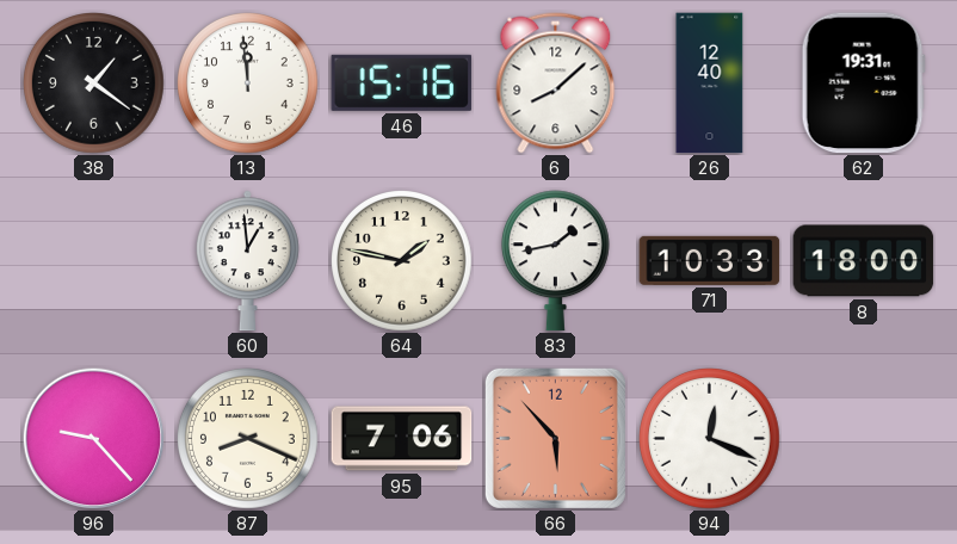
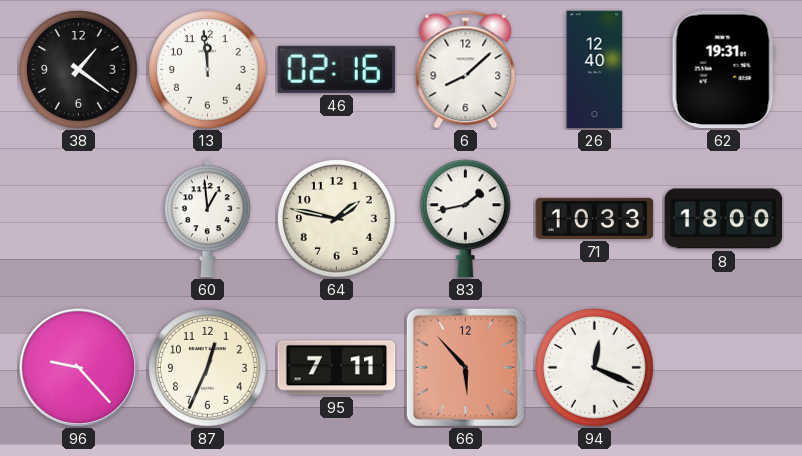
46: 15:16 -> 02:16
87: 8:19 -> 12:34
95: 7:06 -> 7:11
